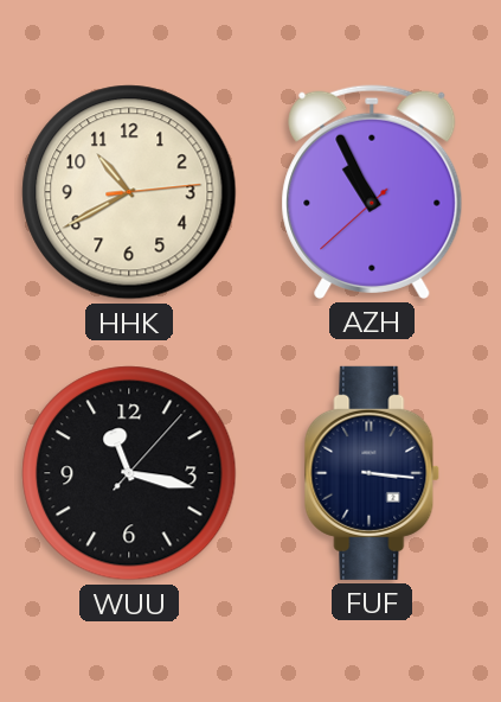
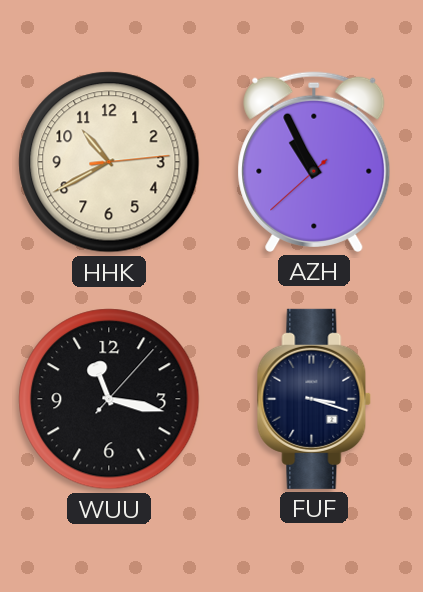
FUF: 3:16 -> 3:18
